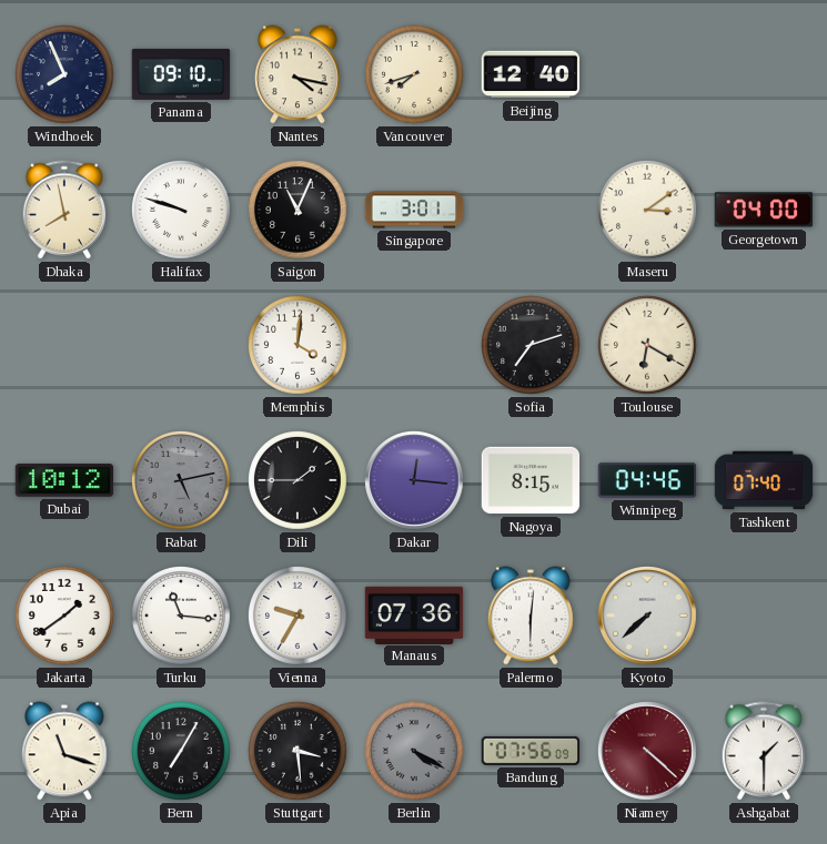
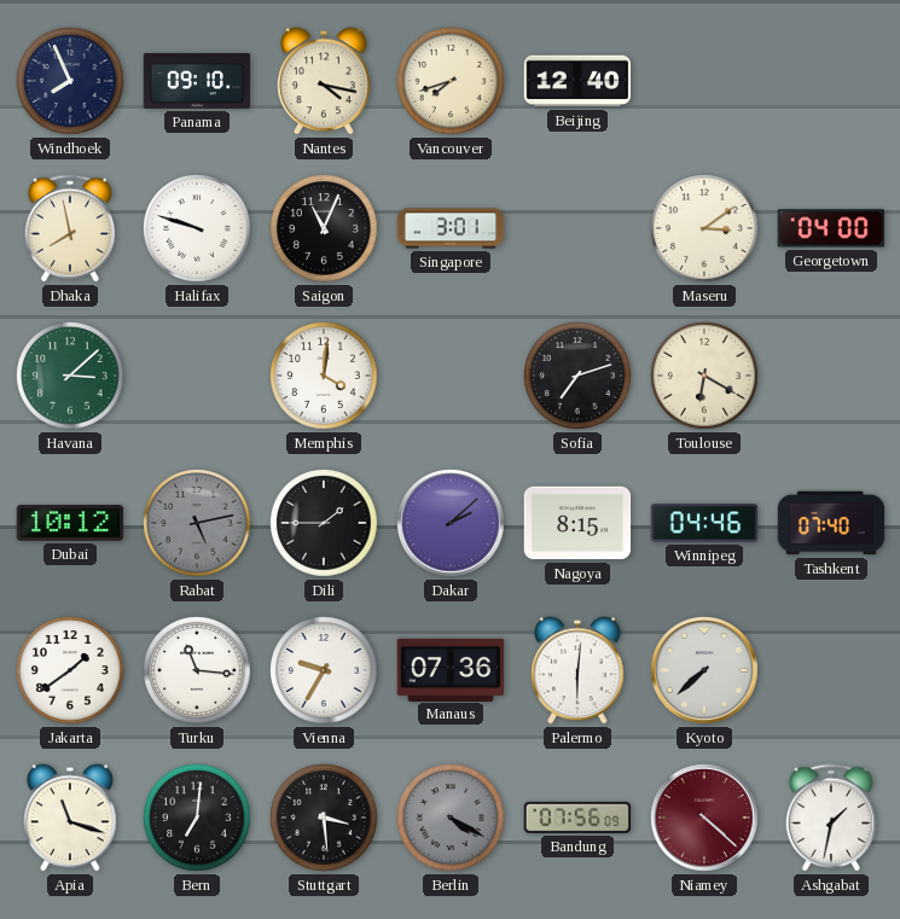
Havana: none -> 3:08
Dakar: 12:16 -> 2:08
Bern: 7:05 -> 7:01
Ashgabat: 1:30 -> 1:32
